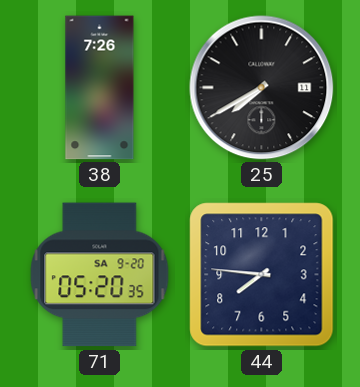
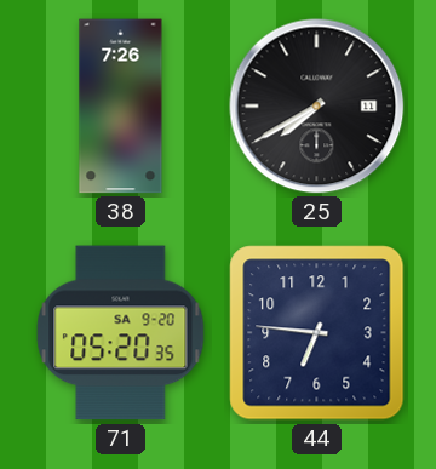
44: 7:46 -> 6:46
